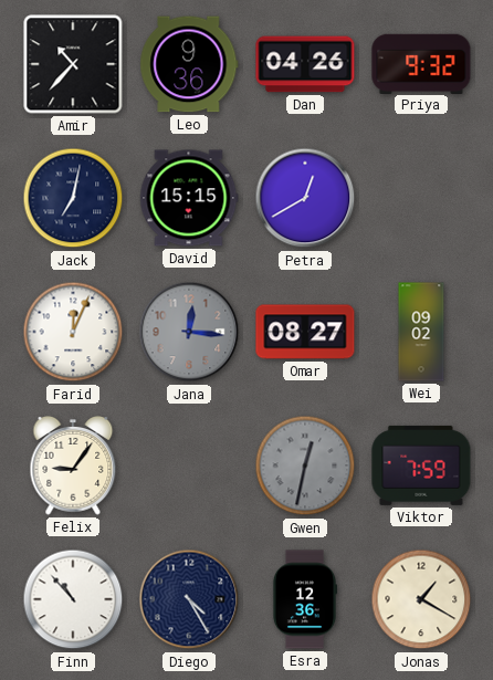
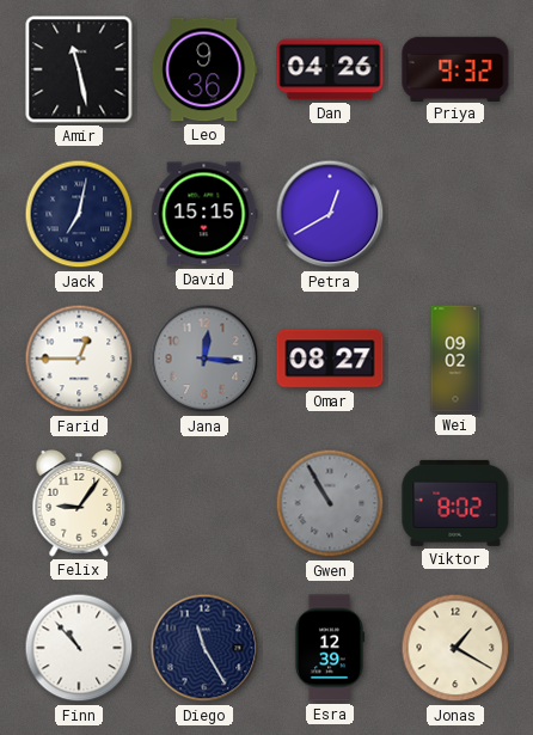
Amir: 10:37 -> 11:28
Farid: 12:04 -> 12:45
Gwen: 12:32 -> 10:55
Viktor: 7:59 -> 8:02
Diego: 4:25 -> 11:25
Esra: 12:36 -> 12:39
